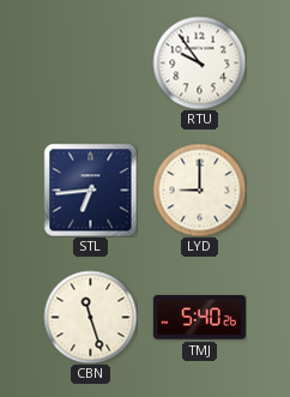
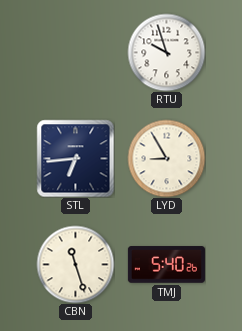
RTU: 9:54 -> 9:57
LYD: 9:00 -> 8:55
